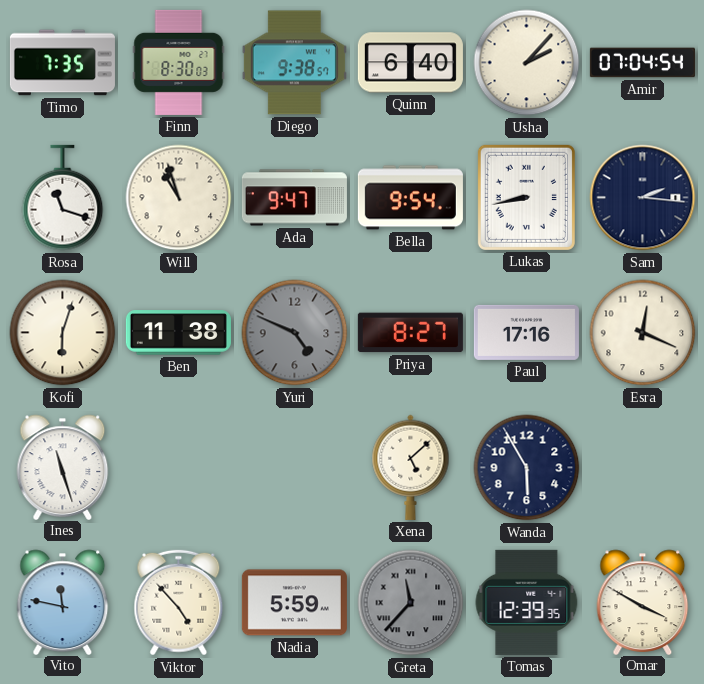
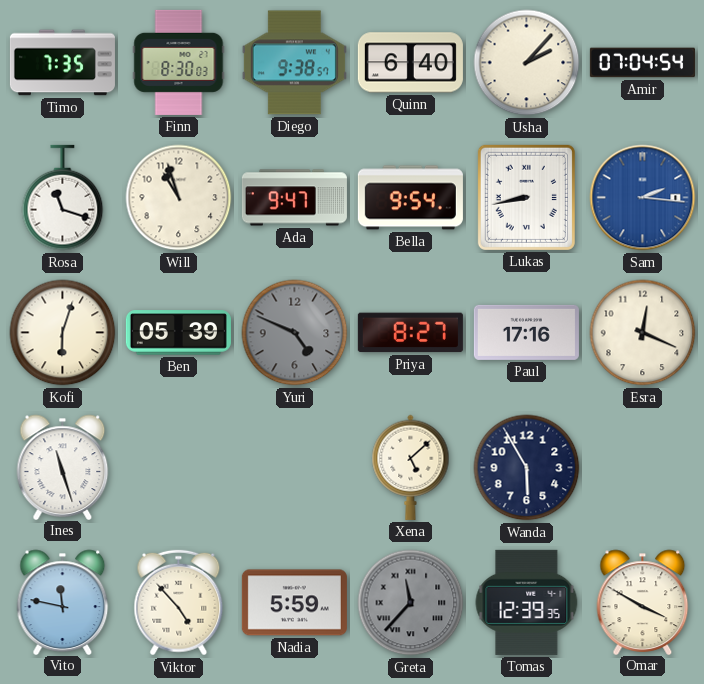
Sam dial: navy -> blue
Ben: 11:38 -> 05:39
